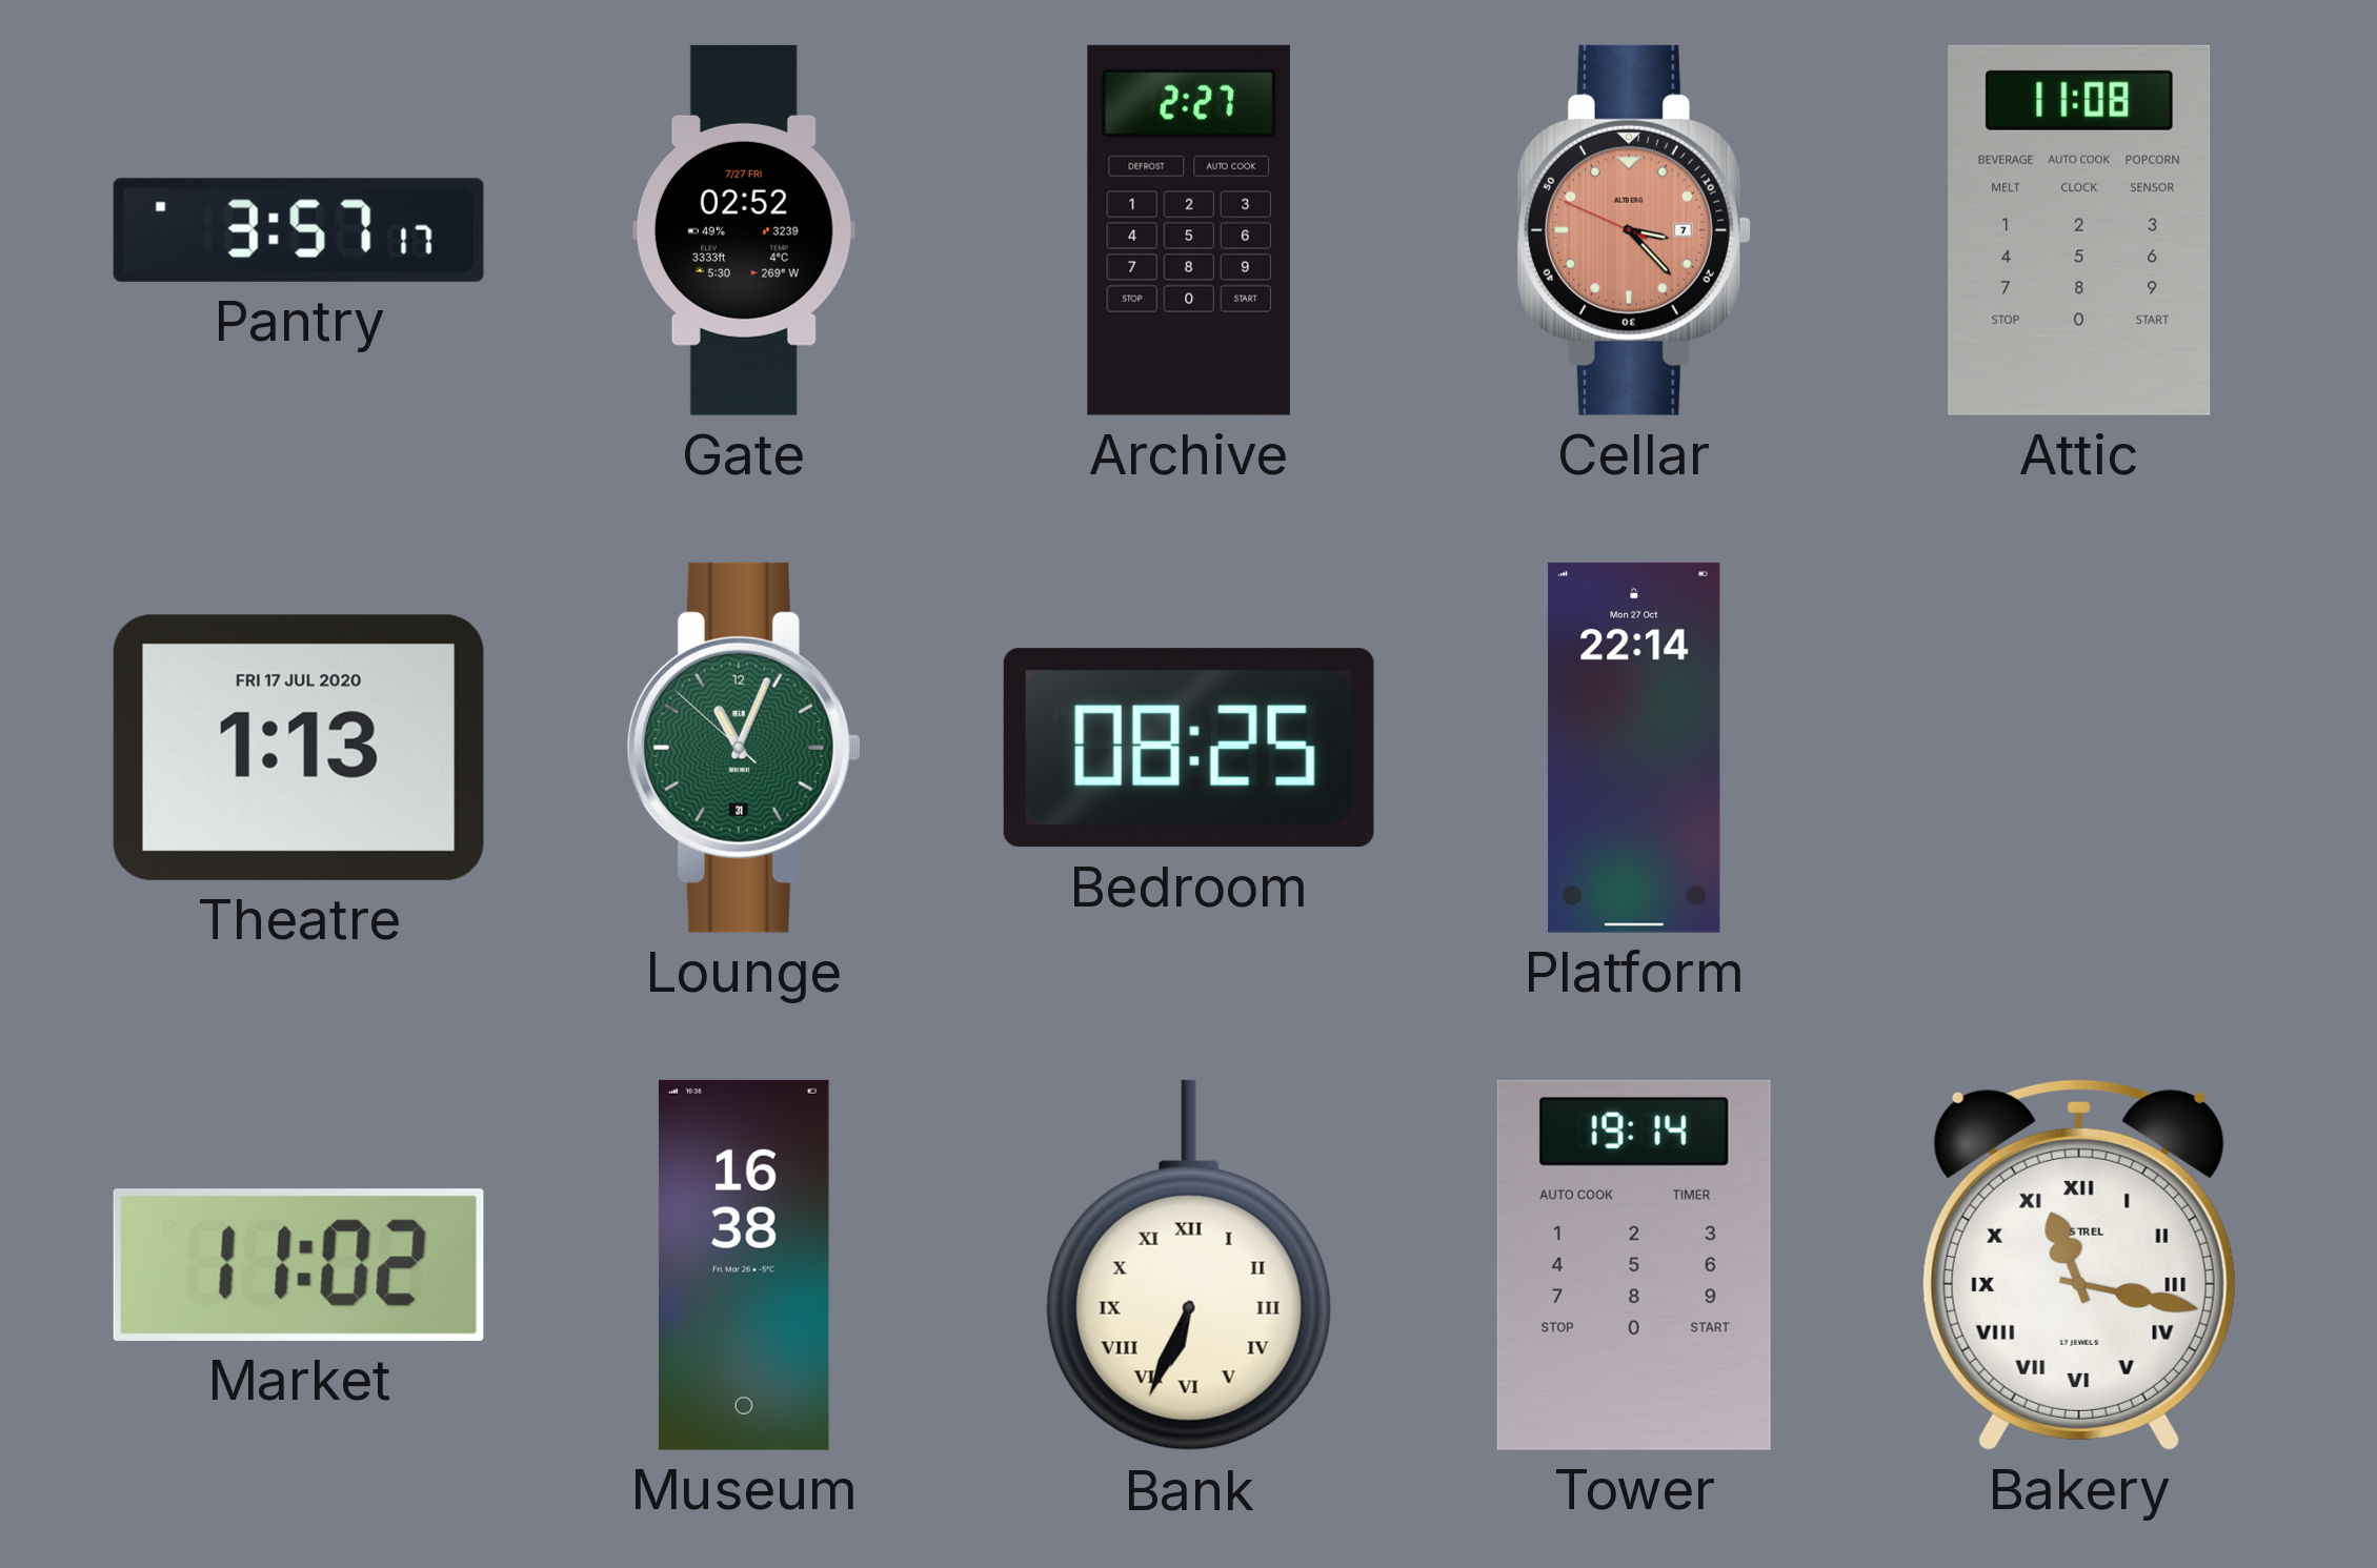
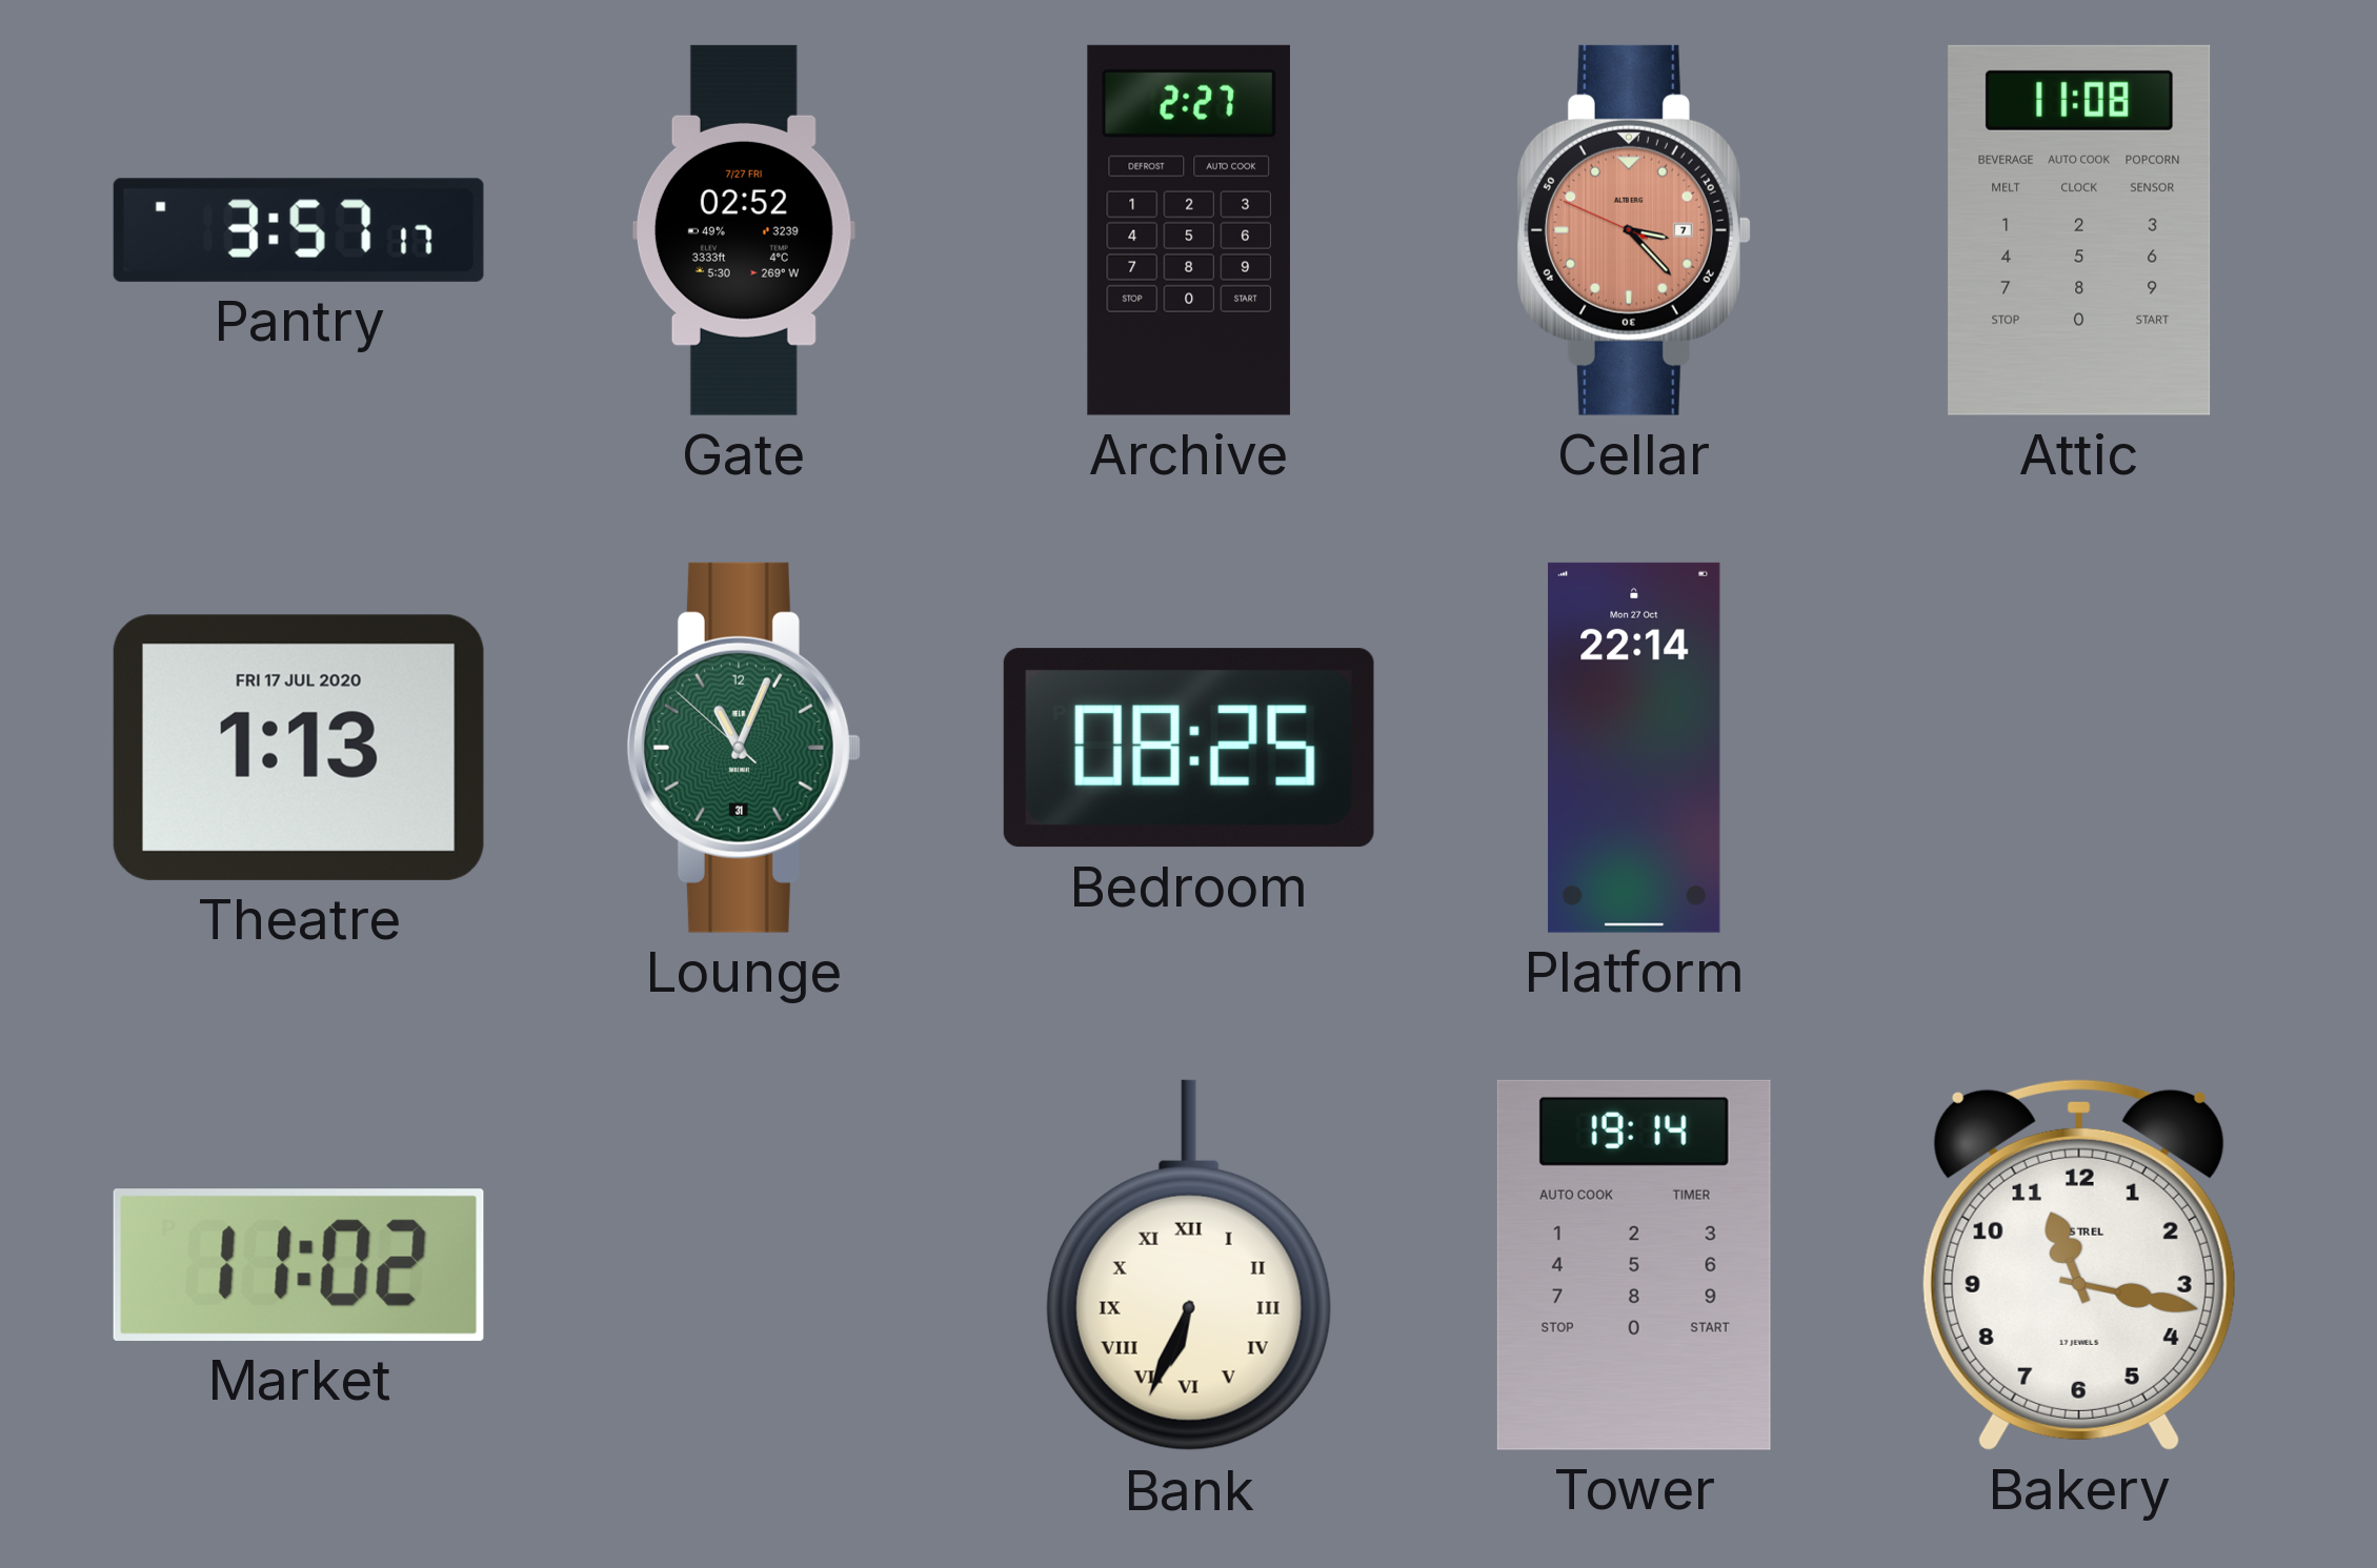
Museum: 16:38 -> none
Bakery numerals: Roman -> Arabic
